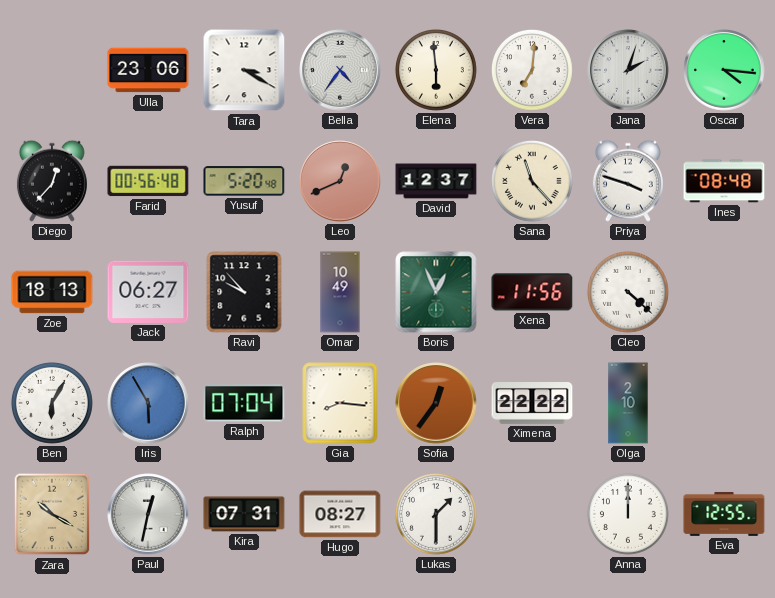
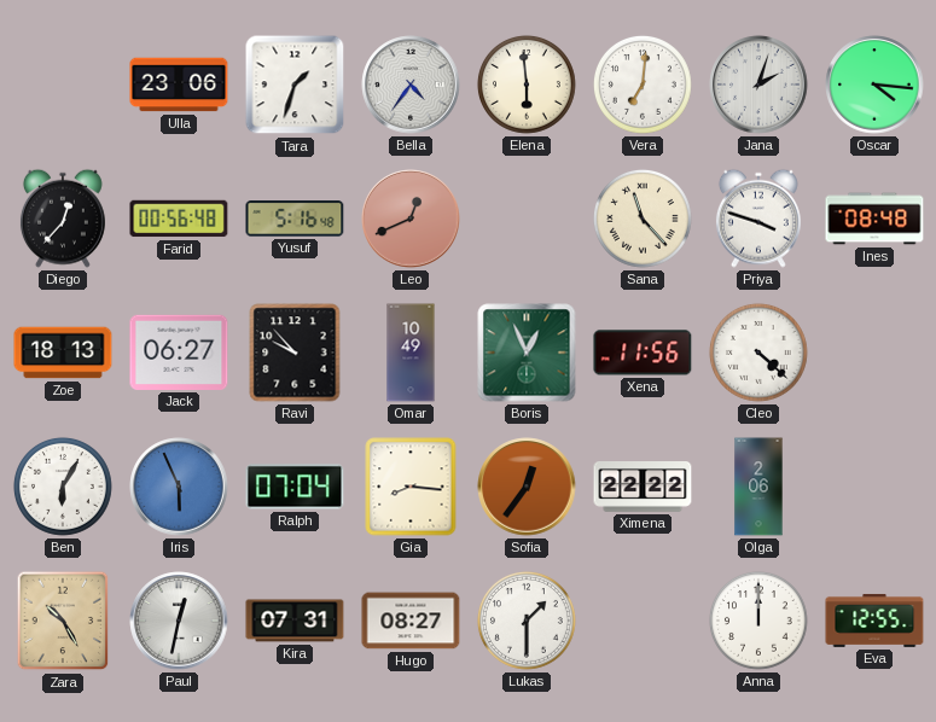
Tara: 3:20 -> 1:33
Yusuf: 5:20 -> 5:16
David: 12:37 -> none
Iris: 5:55 -> 5:56
Olga: 2:10 -> 2:06
Zara: 10:20 -> 10:25
